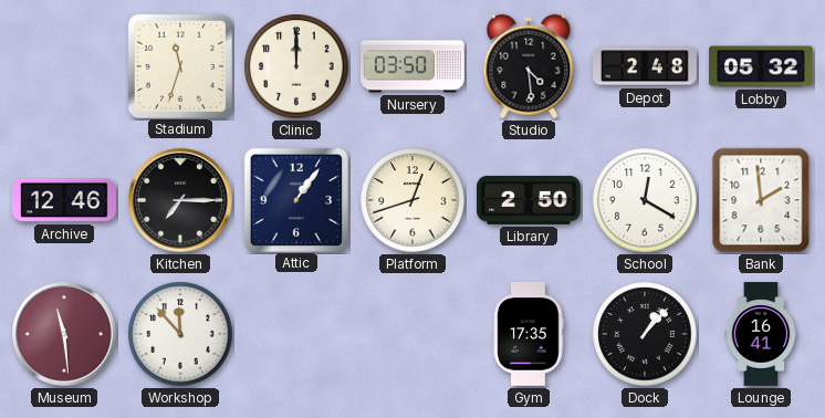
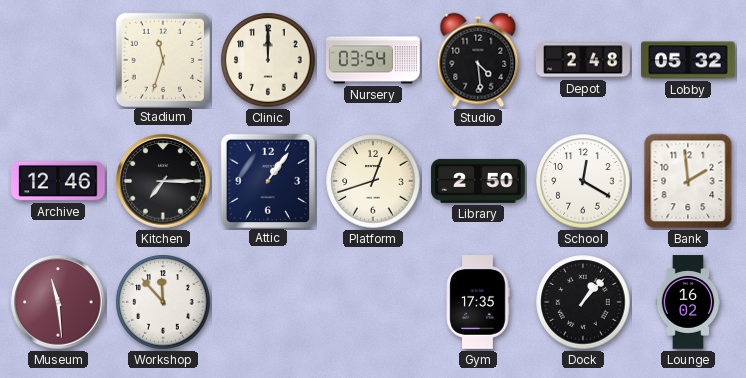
Nursery: 03:50 -> 03:54
Lounge: 16:41 -> 16:02
